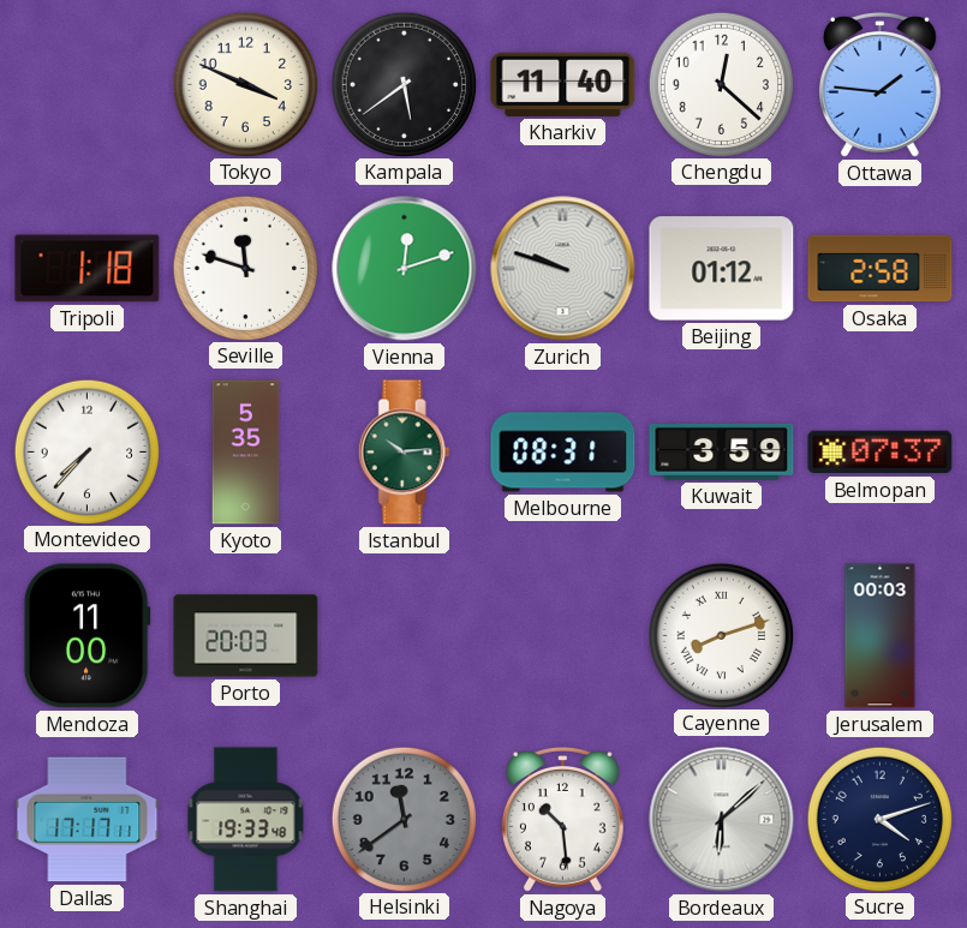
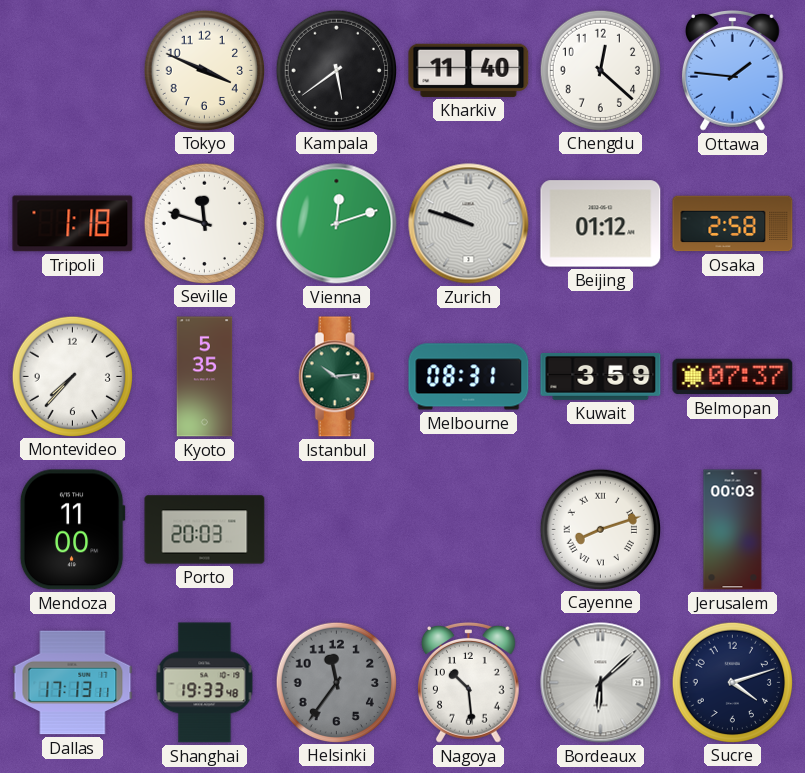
Dallas: 17:17 -> 17:13
Helsinki: 11:39 -> 11:36
